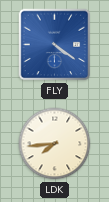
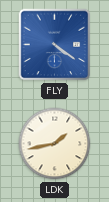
LDK: 7:44 -> 1:43
